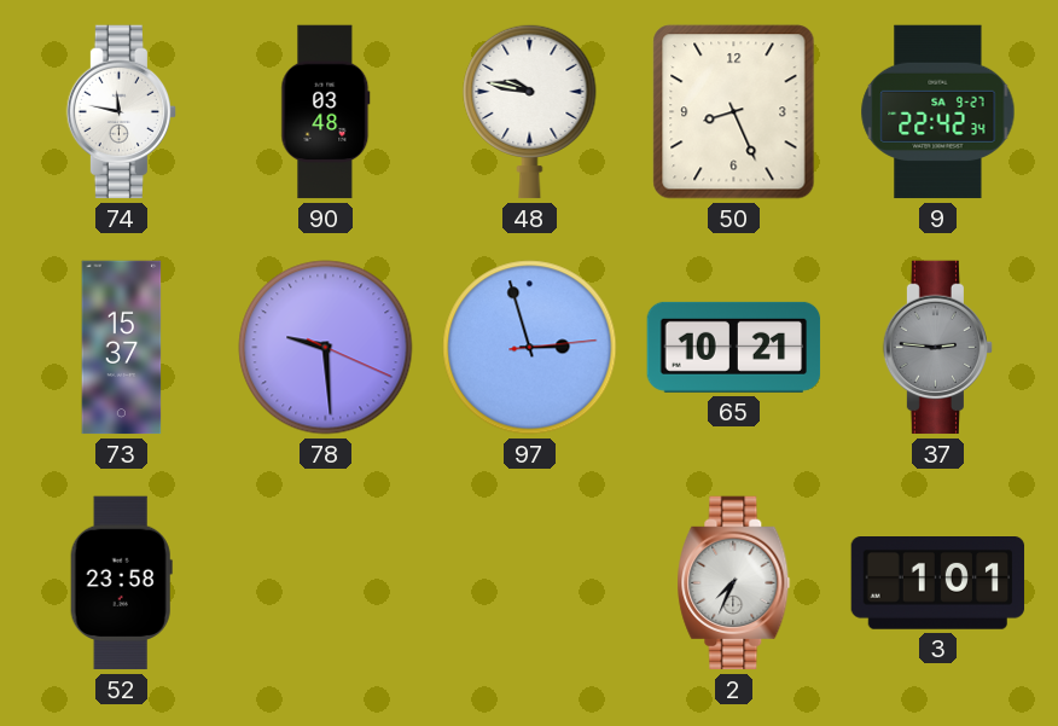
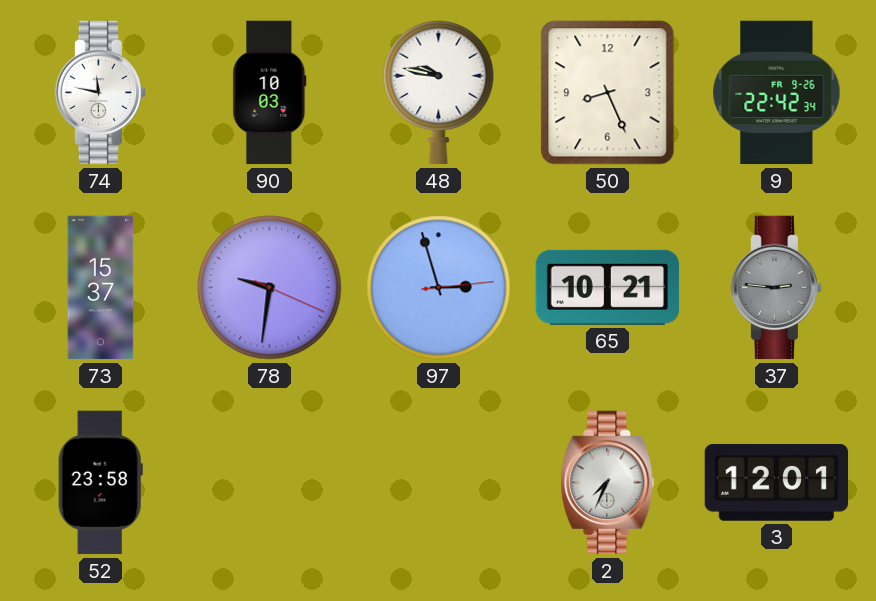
90: 03:48 -> 10:03
9 date: SA 9-27 -> FR 9-26
78: 9:29 -> 9:31
3: 1:01 -> 12:01
